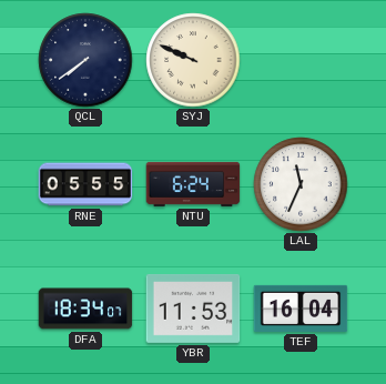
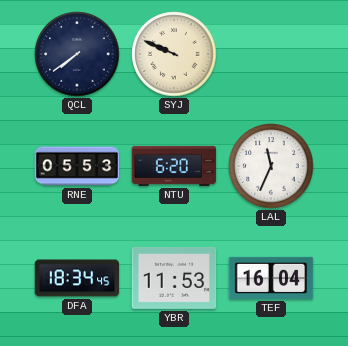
RNE: 05:55 -> 05:53
NTU: 6:24 -> 6:20
DFA: 18:34:07 -> 18:34:45
